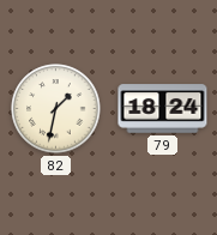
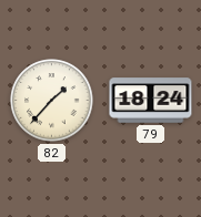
82: 1:32 -> 1:37
